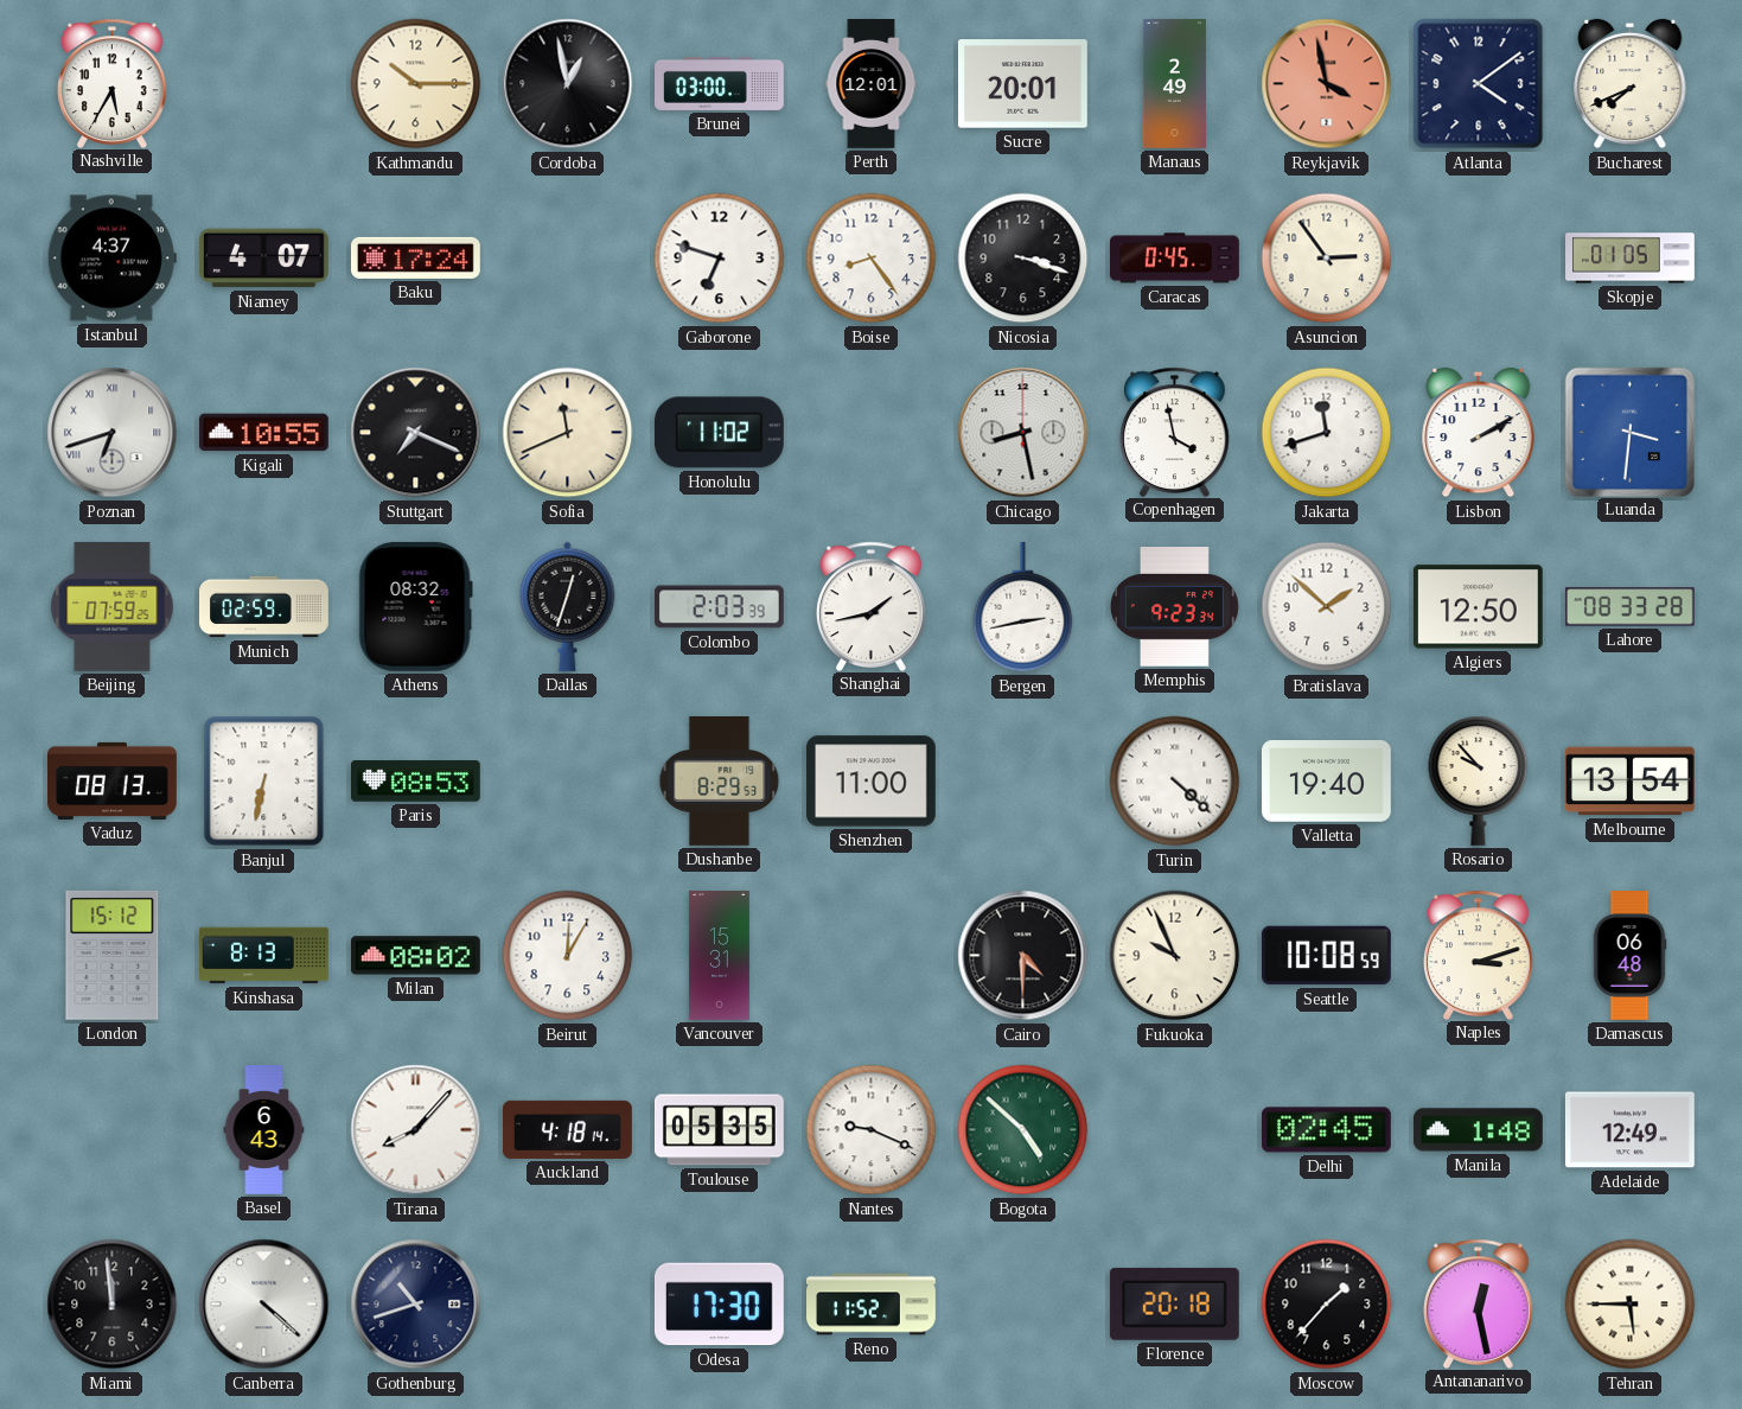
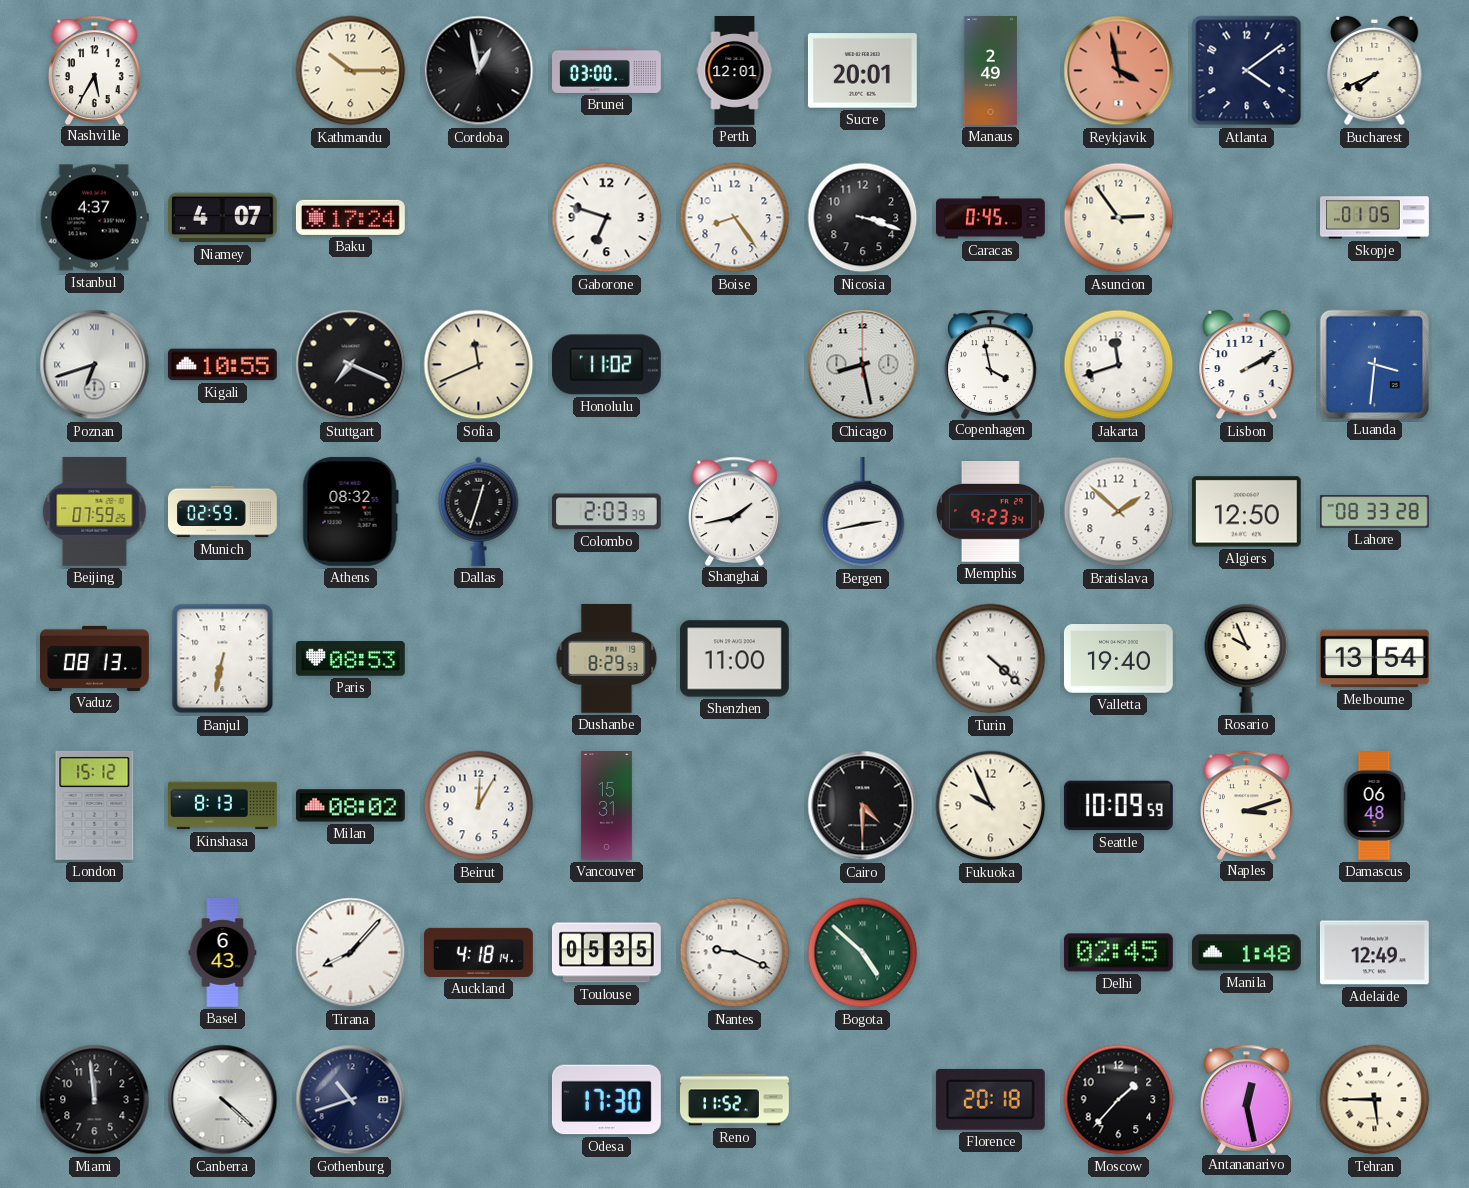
Rosario: 9:53 -> 9:56
Seattle: 10:08 -> 10:09
